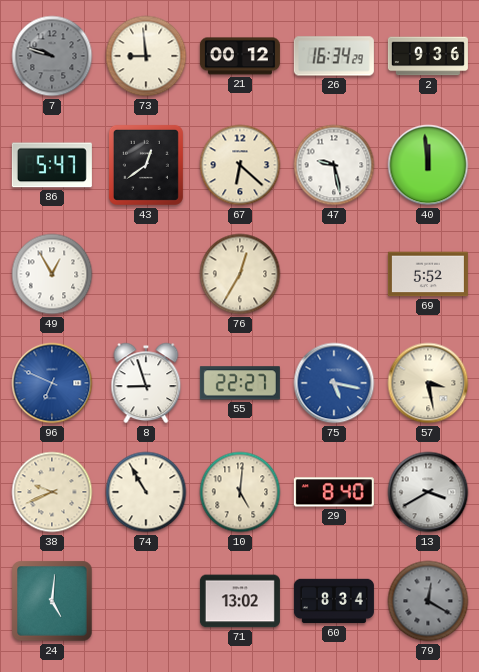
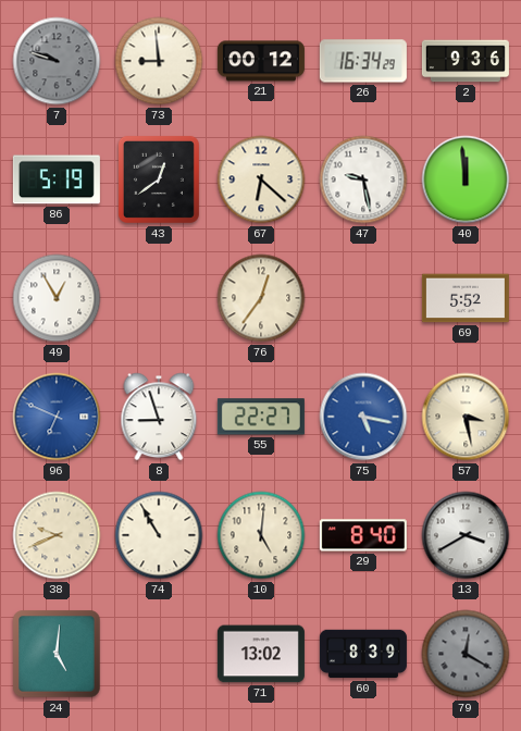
86: 5:47 -> 5:19
76: 12:35 -> 12:36
60: 8:34 -> 8:39
